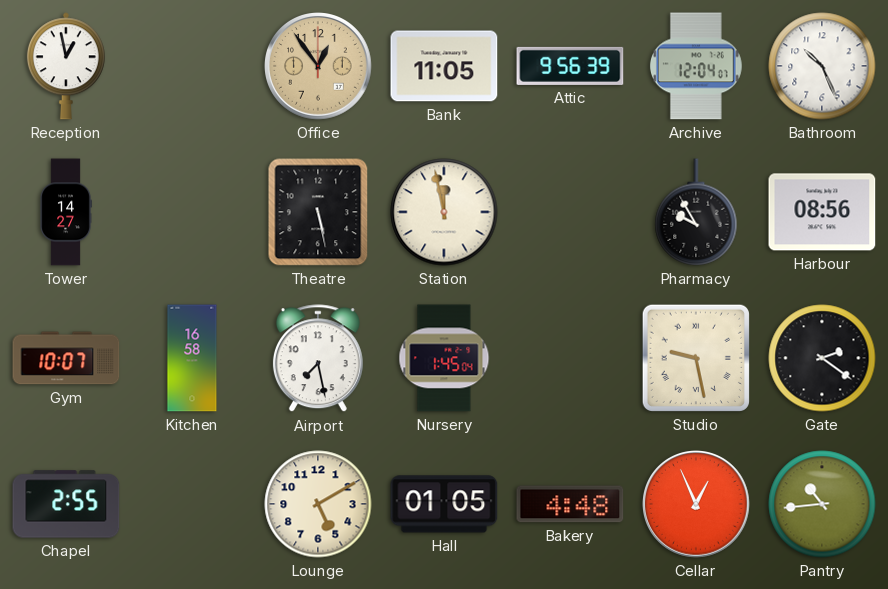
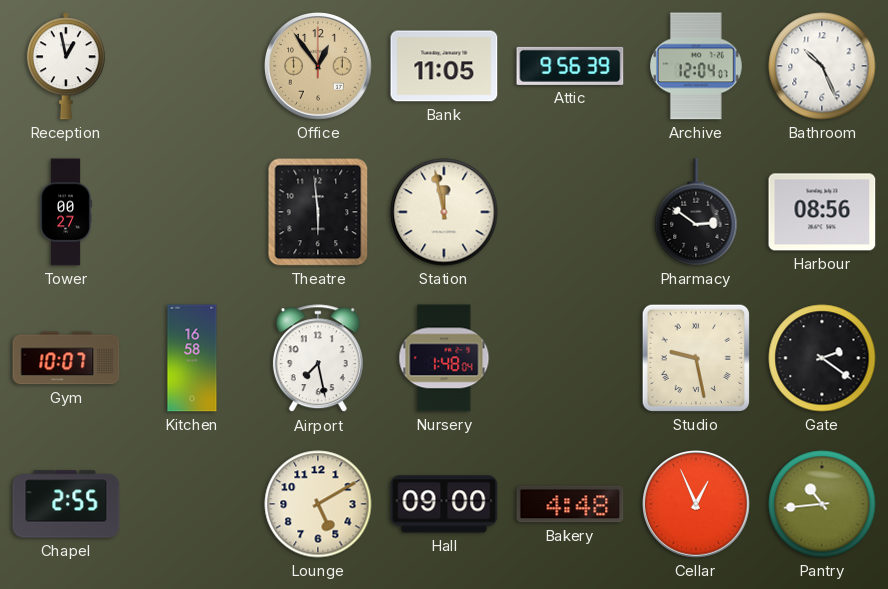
Tower: 14:27 -> 00:27
Theatre: 5:28 -> 5:59
Pharmacy: 9:55 -> 2:51
Nursery: 1:45 -> 1:48
Hall: 01:05 -> 09:00
